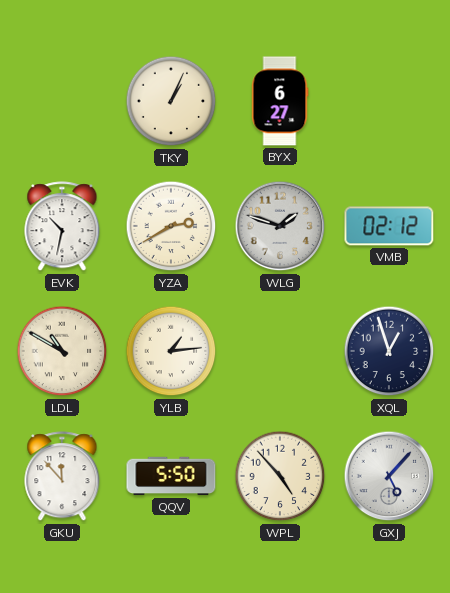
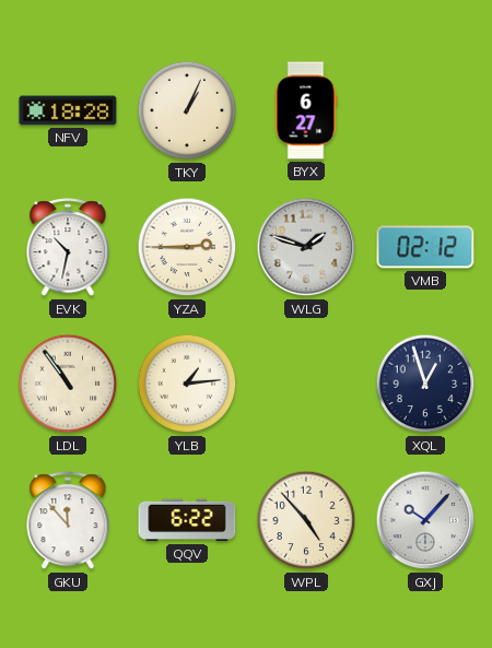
NFV: none -> 18:28
YZA: 2:40 -> 2:45
LDL: 10:50 -> 10:54
QQV: 5:50 -> 6:22
GXJ: 5:07 -> 10:07
